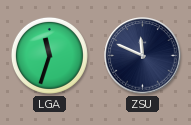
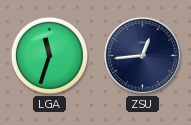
ZSU: 11:49 -> 12:44
